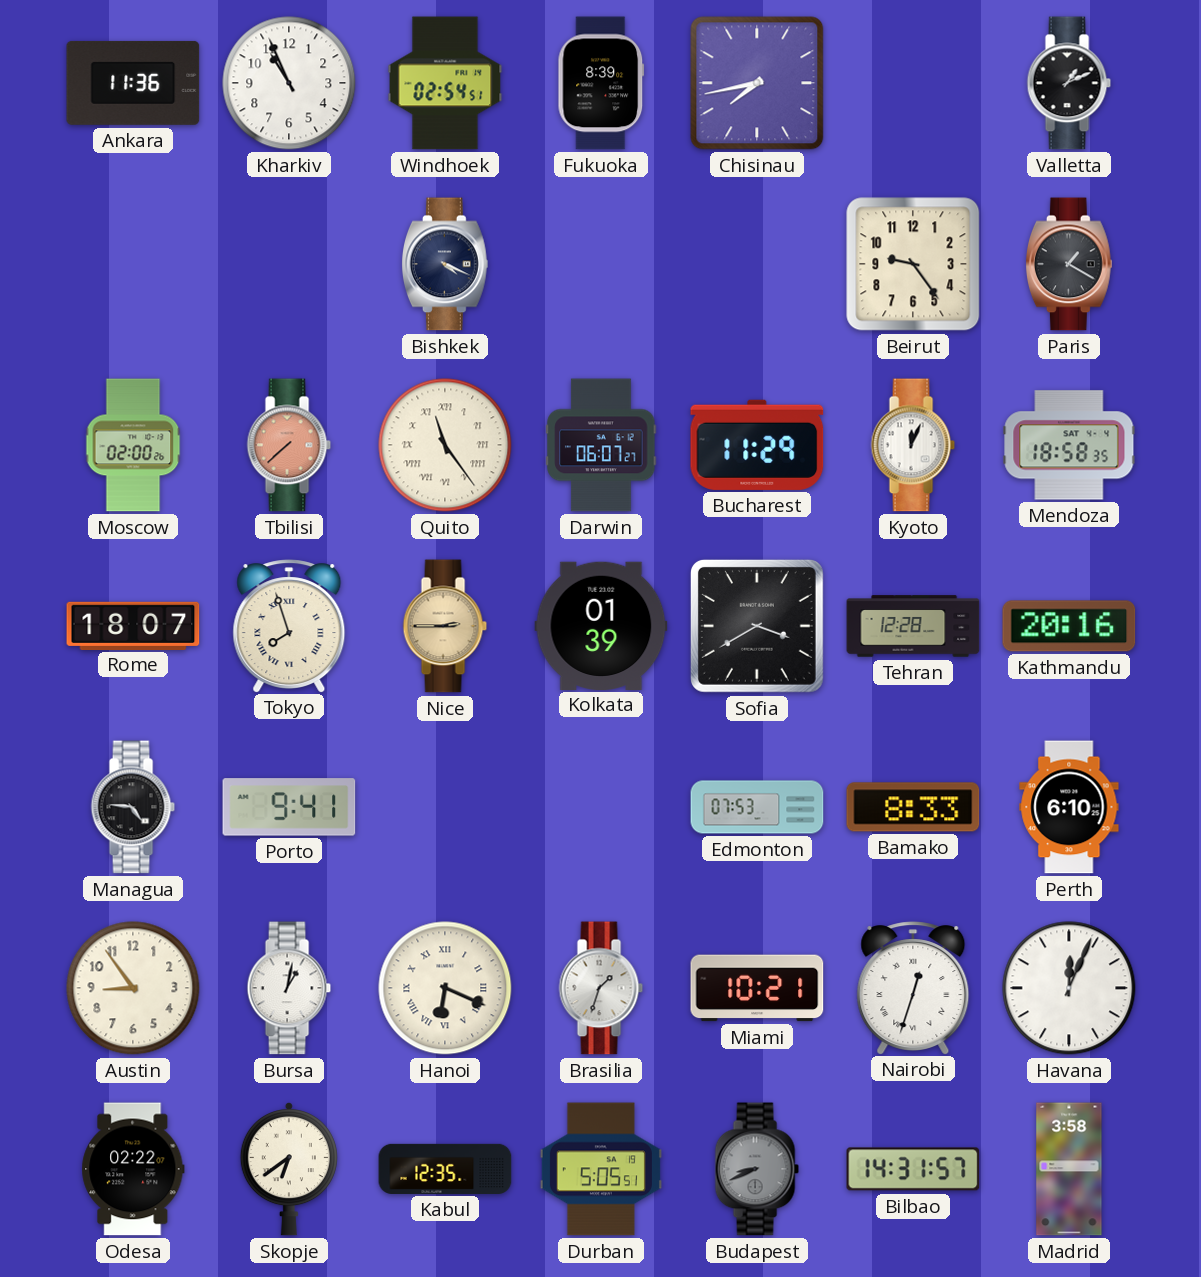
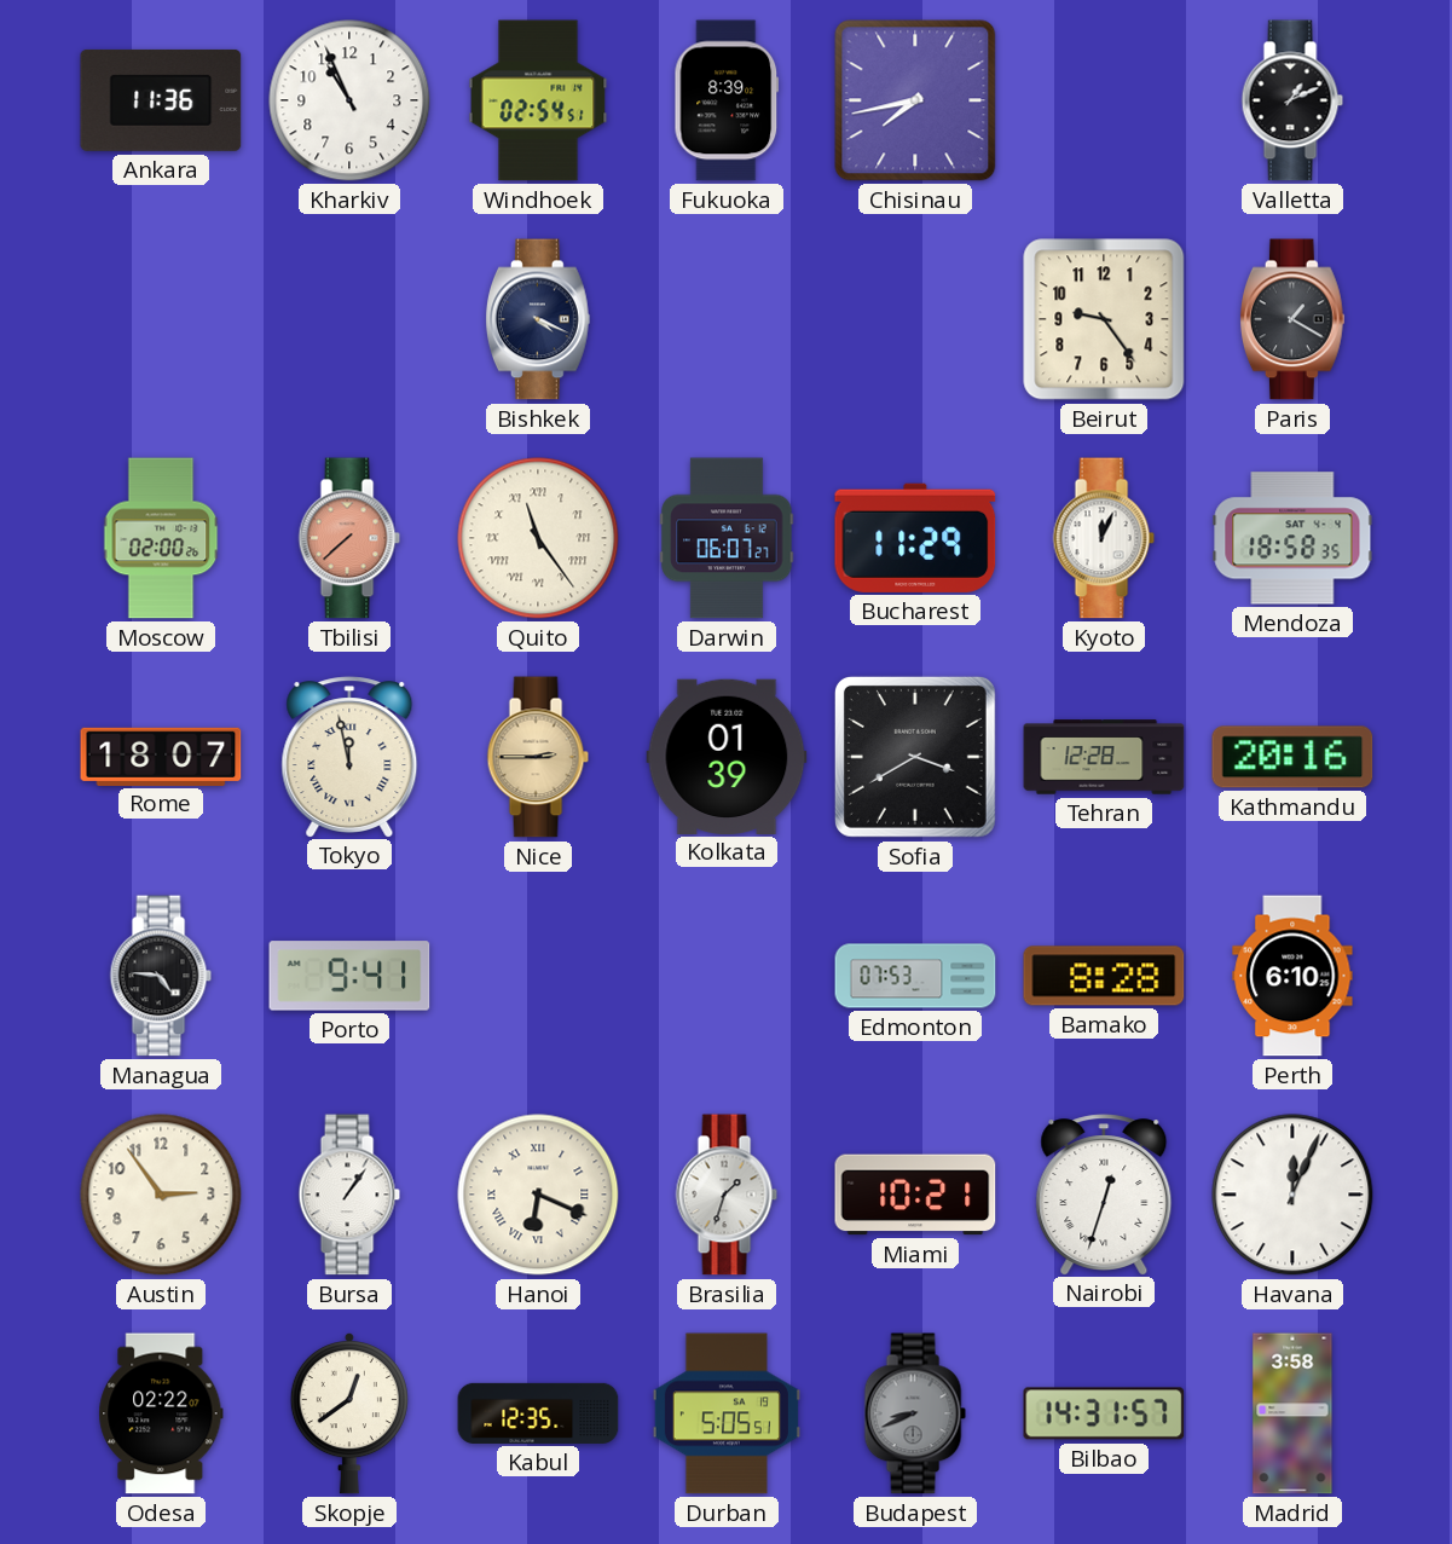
Tokyo: 7:57 -> 11:58
Bamako: 8:33 -> 8:28
Austin: 8:54 -> 2:54
Bursa: 1:02 -> 1:06
Skopje: 6:39 -> 12:39
